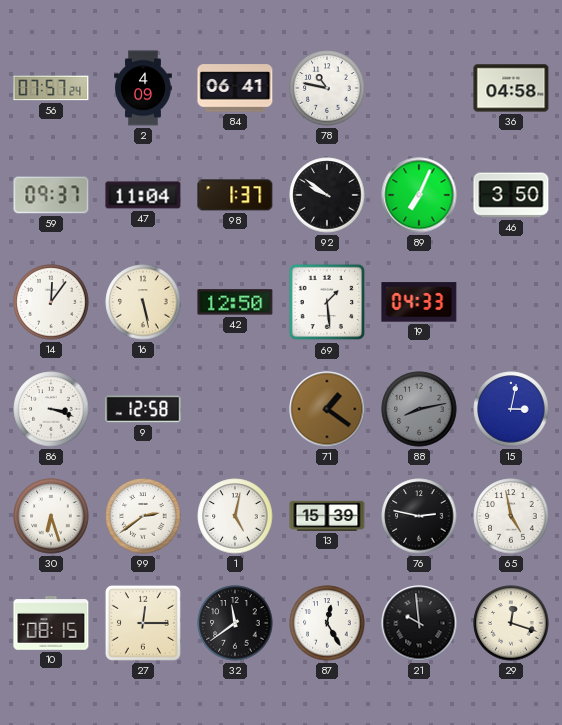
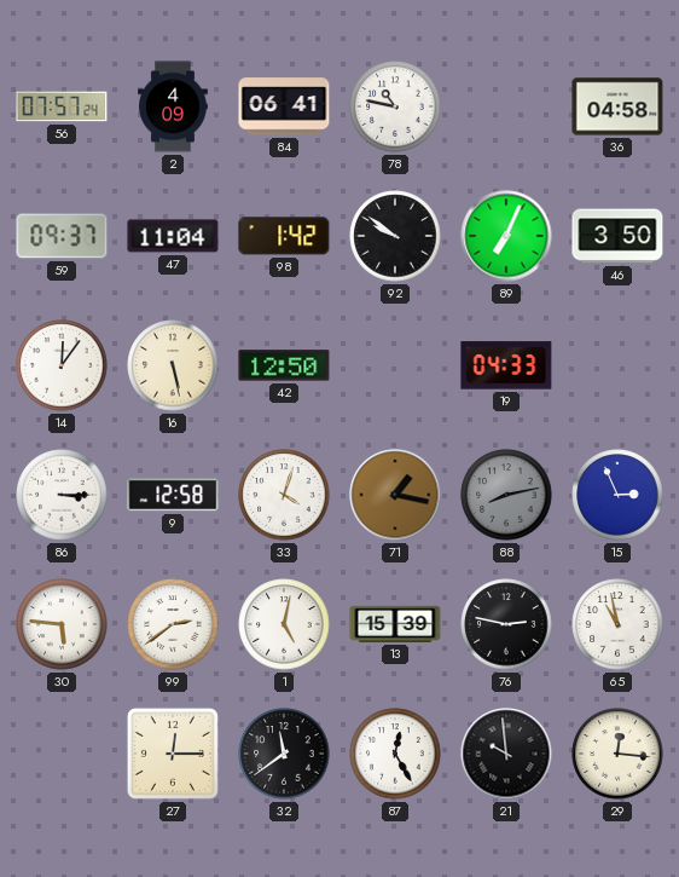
98: 1:37 -> 1:42
69: 1:29 -> none
86: 3:18 -> 3:15
33: none -> 4:03
71: 1:21 -> 1:17
15: 3:02 -> 2:56
30: 6:27 -> 5:46
65: 4:58 -> 10:58
10: 08:15 -> none
29: 12:18 -> 12:16
